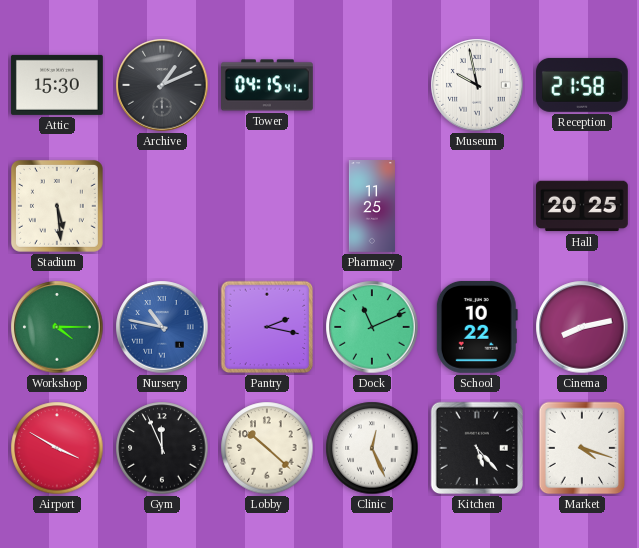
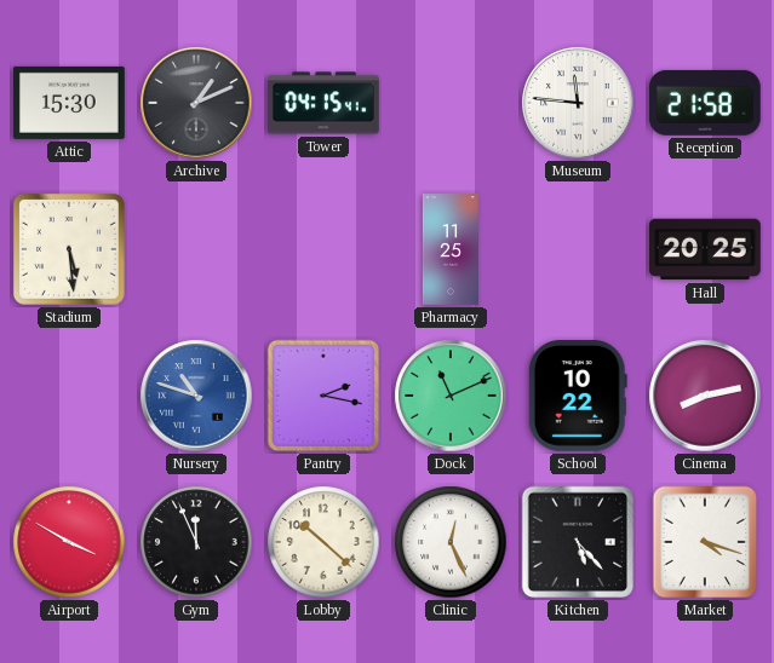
Museum: 9:58 -> 11:46
Workshop: 4:15 -> none
Nursery: 10:47 -> 10:48
